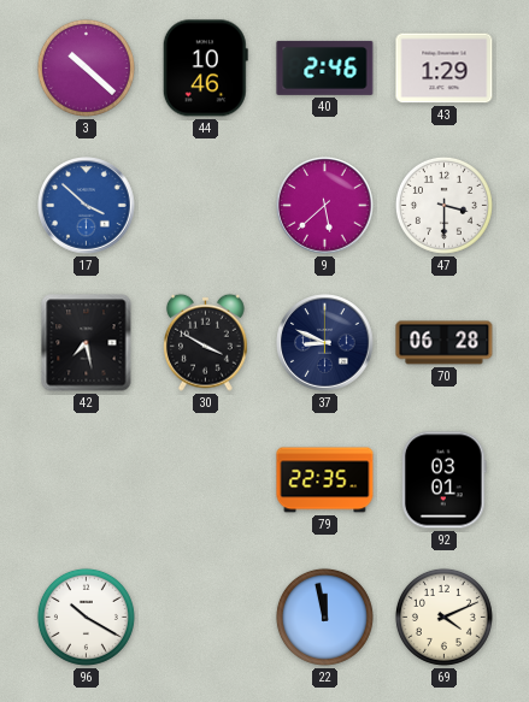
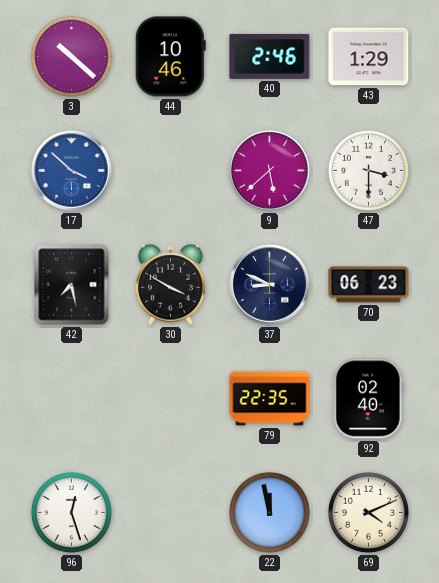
70: 06:28 -> 06:23
92: 03:01 -> 02:40
96: 10:20 -> 12:27
